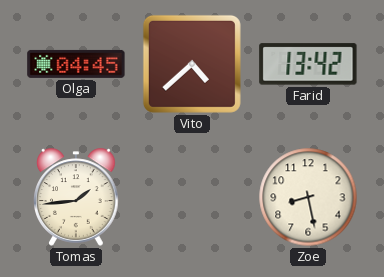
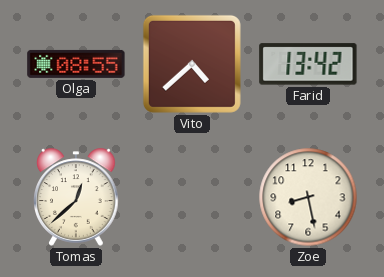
Olga: 04:45 -> 08:55
Tomas: 1:44 -> 12:38
